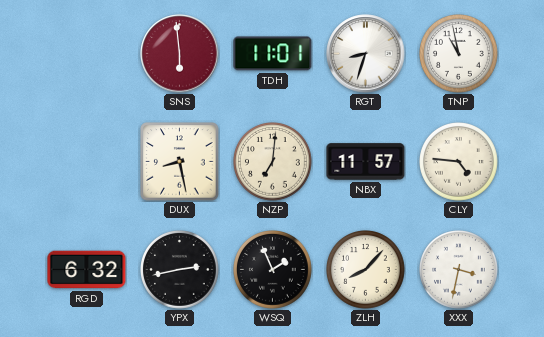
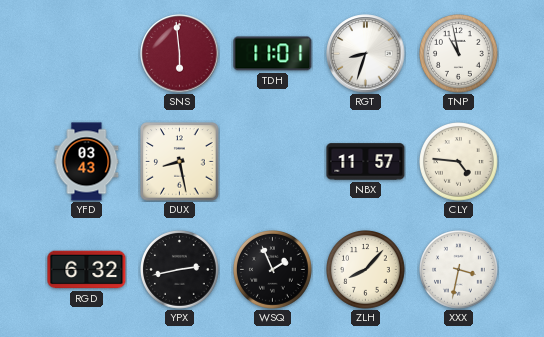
YFD: none -> 03:43
NZP: 7:01 -> none
